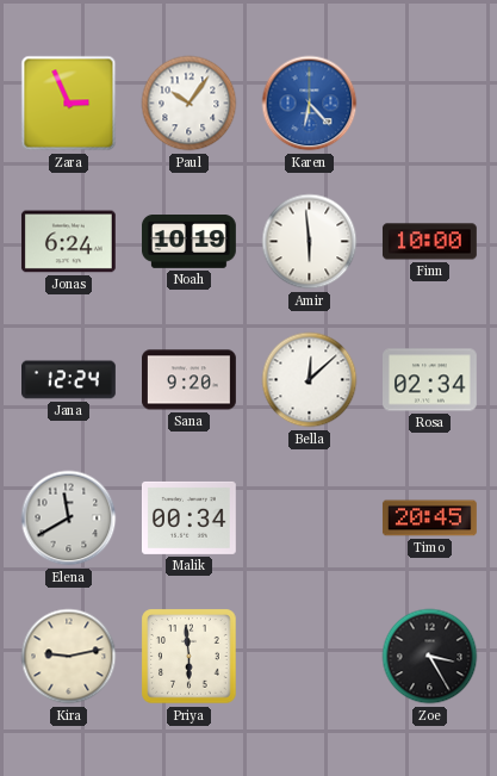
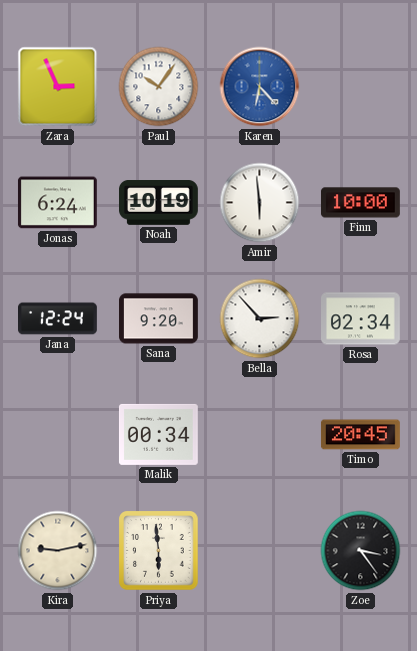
Bella: 12:08 -> 2:53
Elena: 11:40 -> none
Zoe: 3:25 -> 3:24
